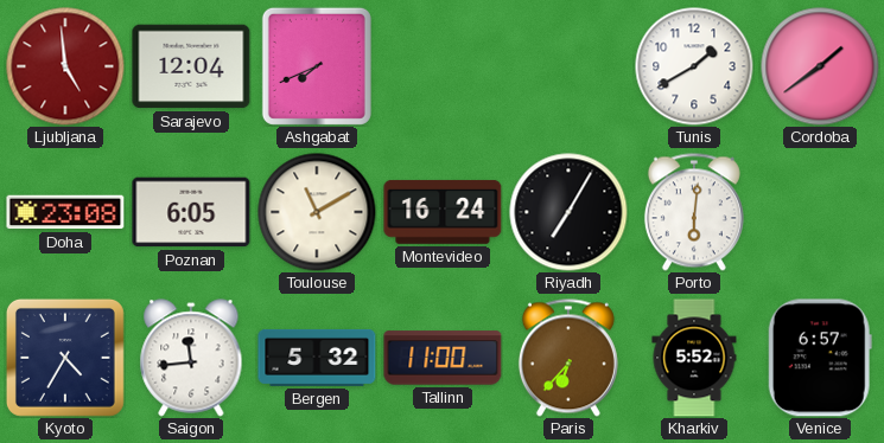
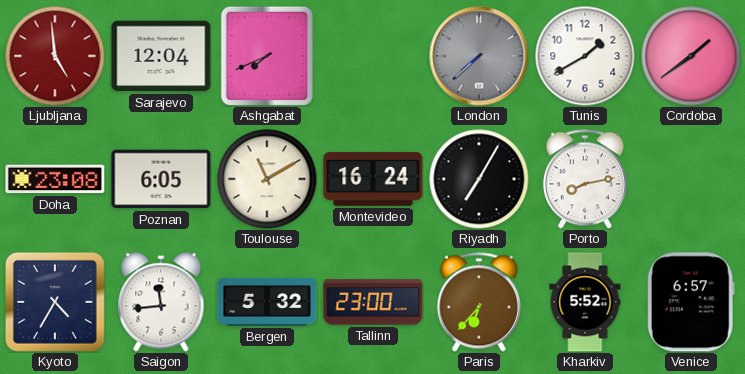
London: none -> 7:38
Porto: 6:01 -> 8:13
Tallinn: 11:00 -> 23:00
